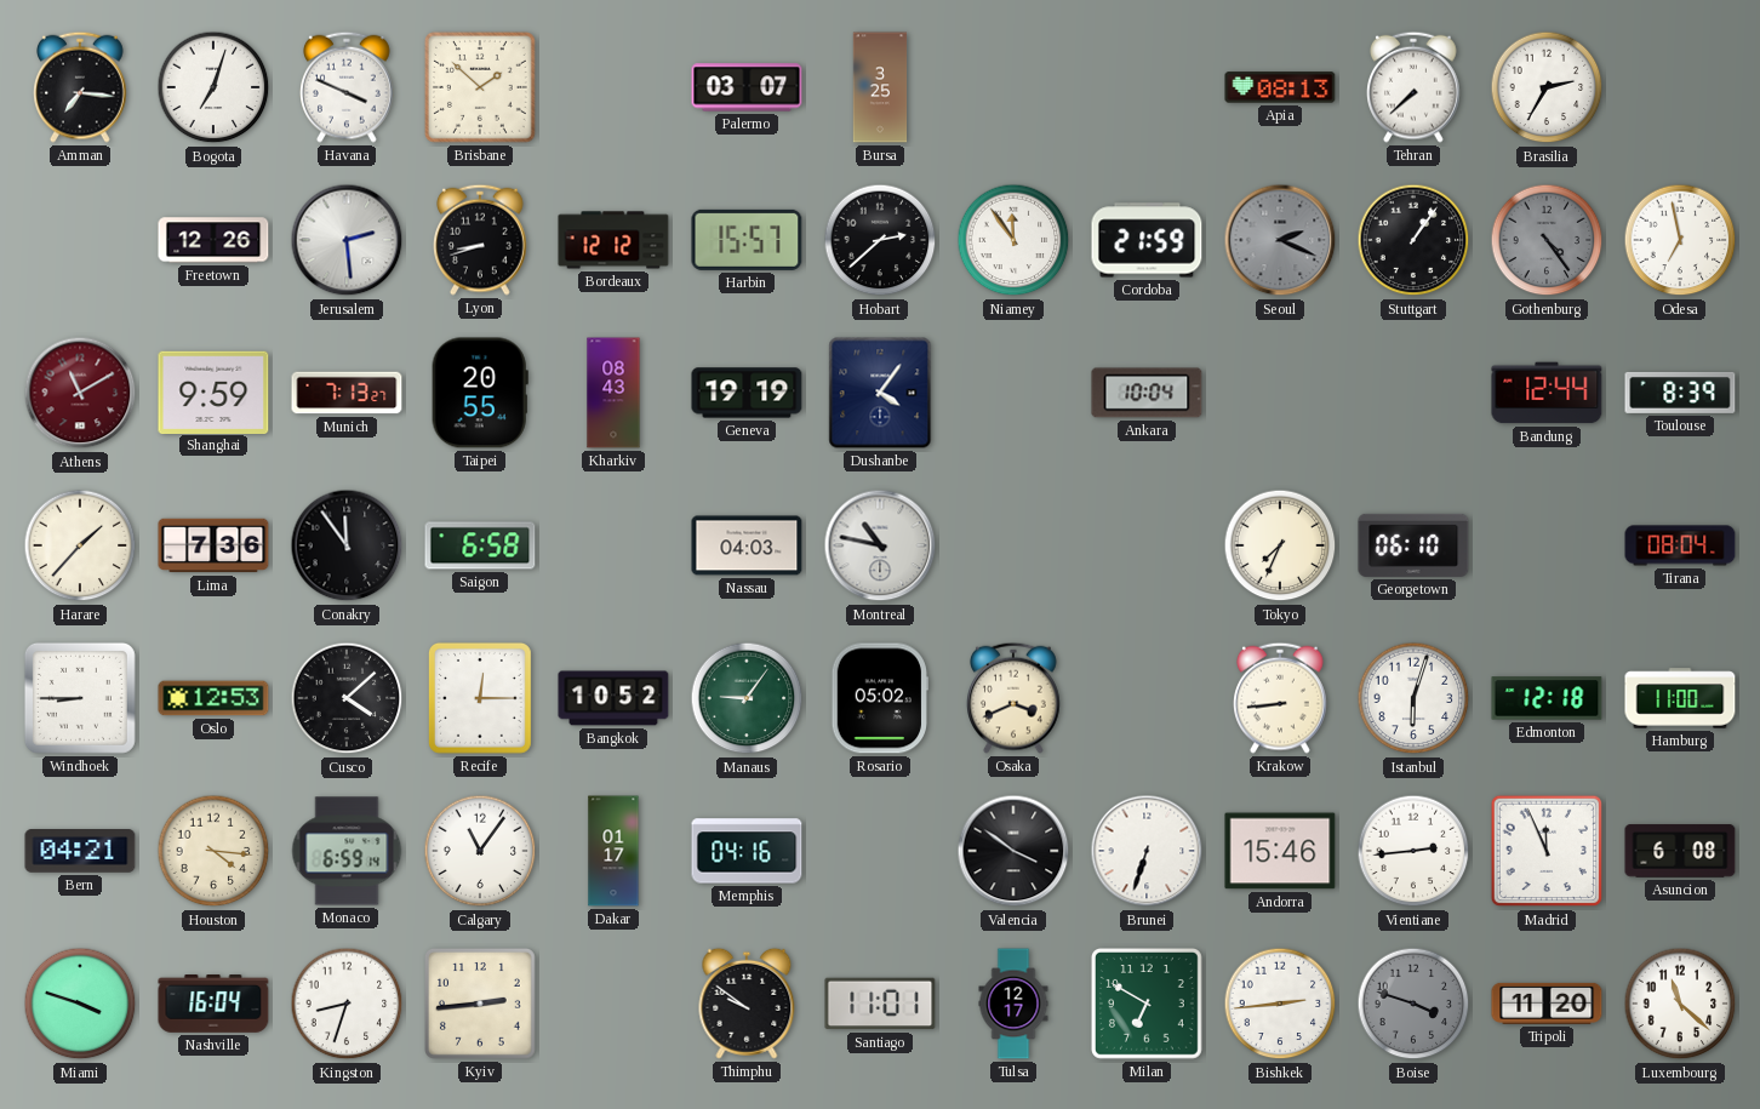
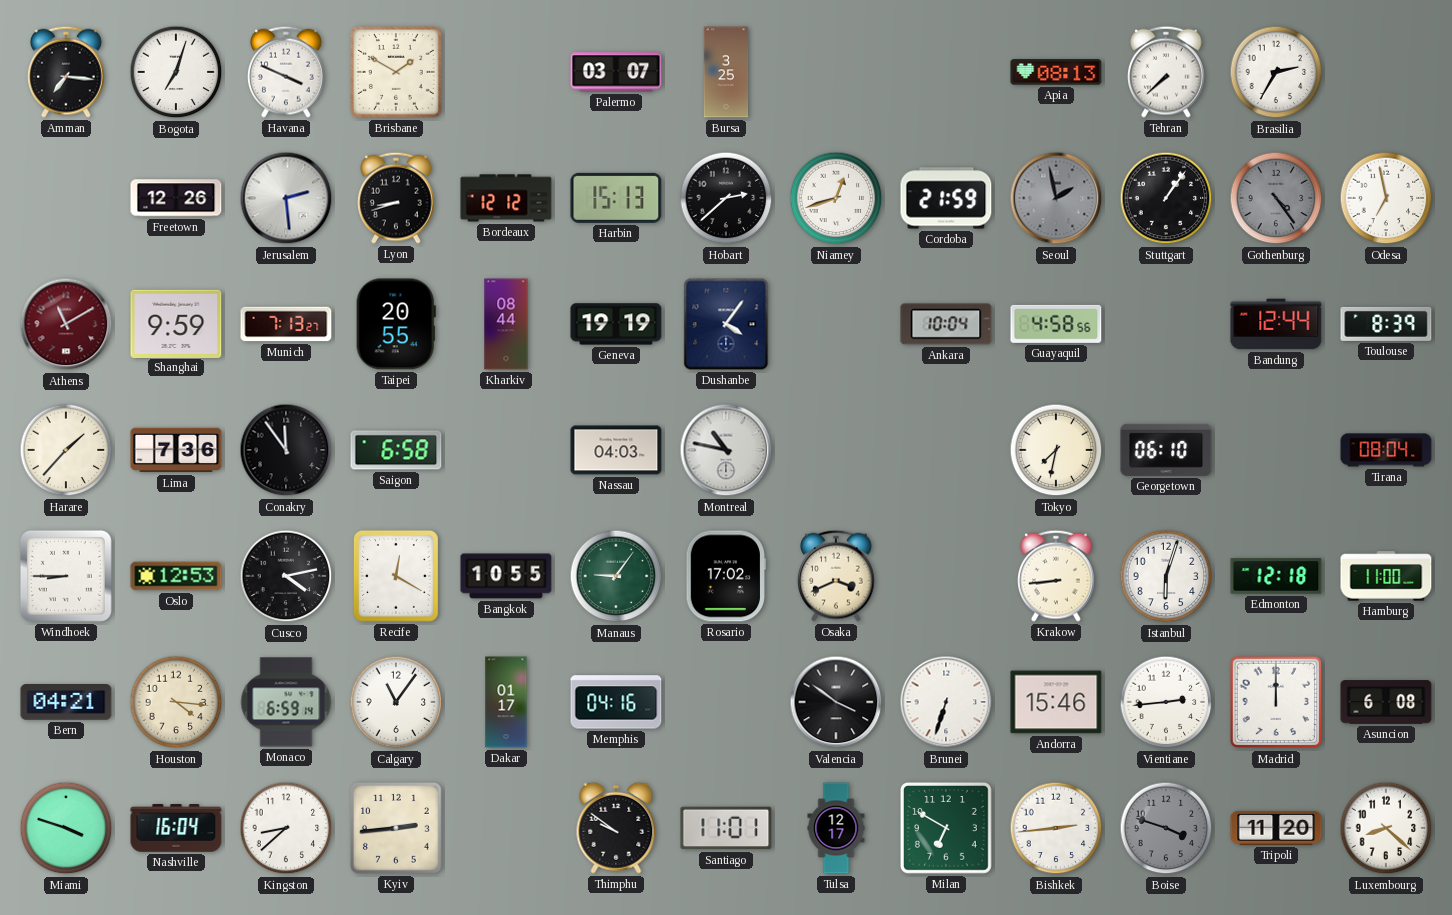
Brisbane: 1:52 -> 1:50
Harbin: 15:57 -> 15:13
Niamey: 11:54 -> 12:42
Seoul: 2:19 -> 1:58
Kharkiv: 08:43 -> 08:44
Guayaquil: none -> 4:58
Tokyo: 7:34 -> 7:32
Cusco: 4:08 -> 4:13
Recife: 12:15 -> 12:20
Bangkok: 10:52 -> 10:55
Rosario: 05:02 -> 17:02
Madrid: 11:56 -> 12:00
Kingston: 8:33 -> 8:38
Luxembourg: 11:22 -> 8:22
